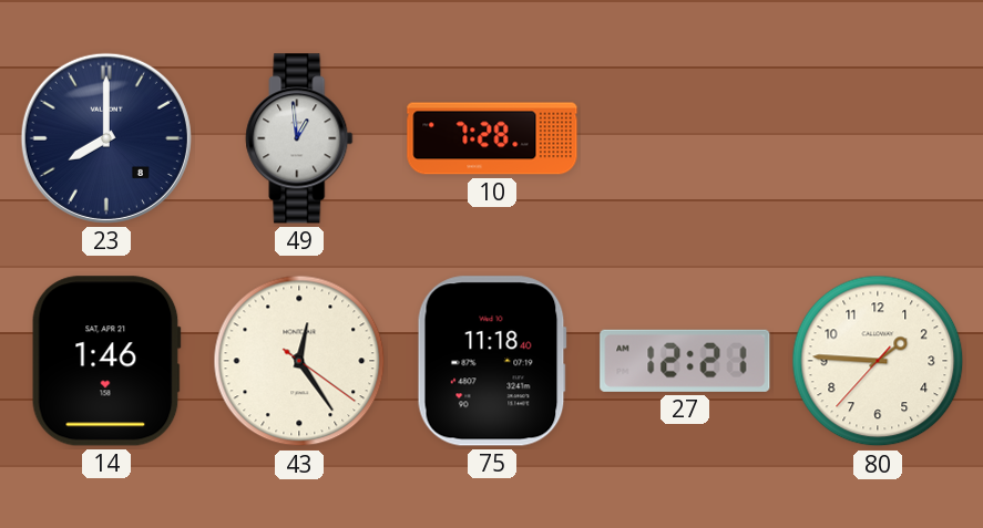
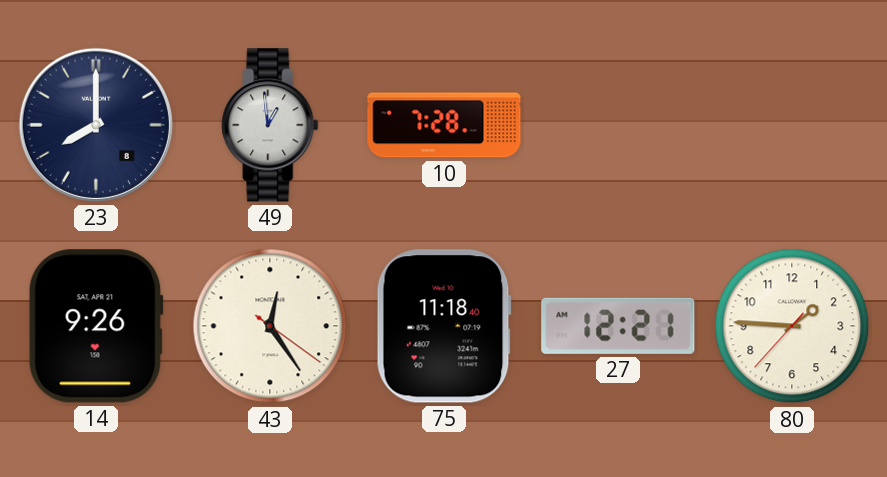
14: 1:46 -> 9:26
